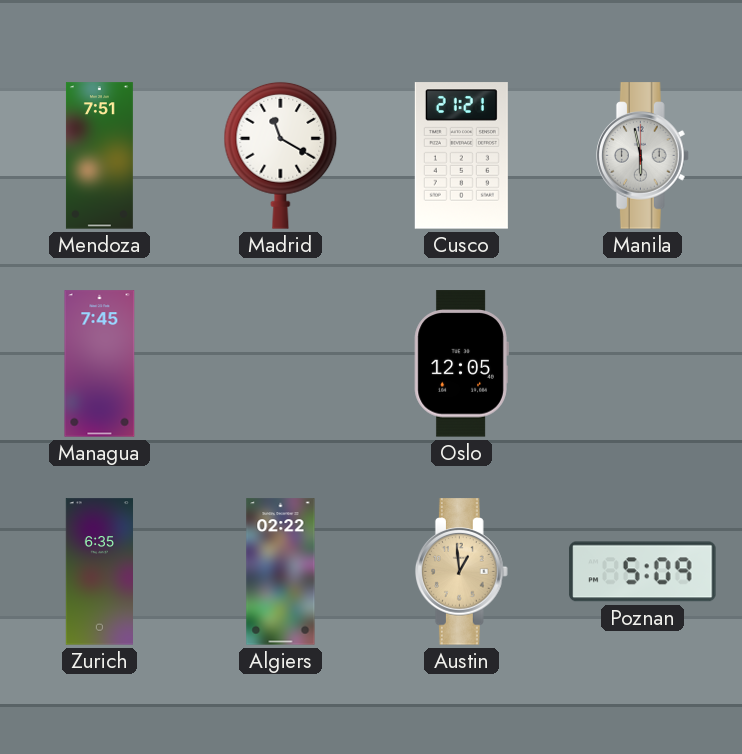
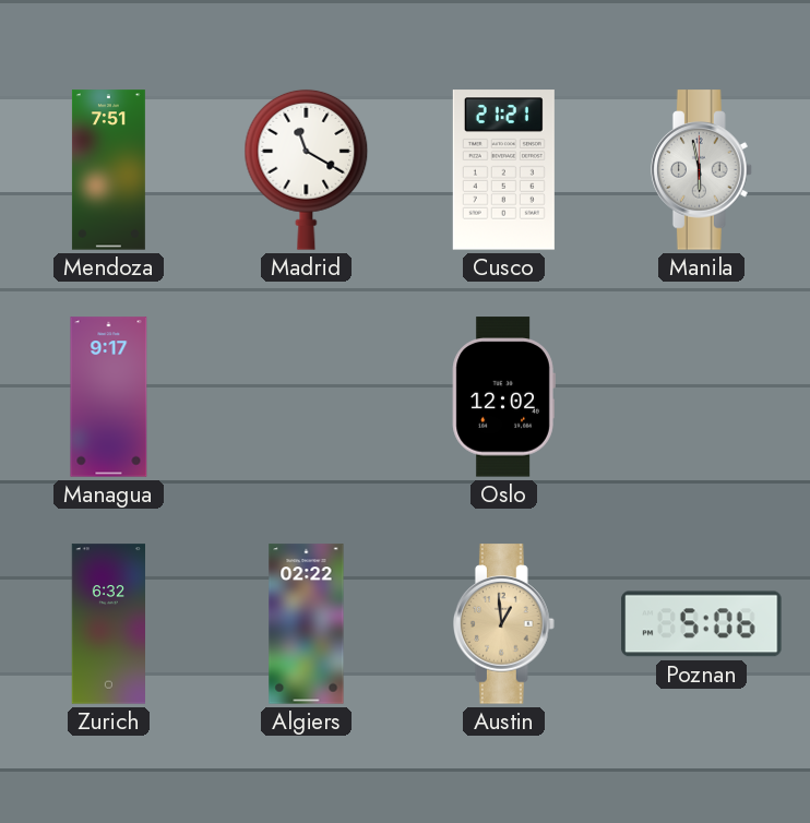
Managua: 7:45 -> 9:17
Oslo: 12:05 -> 12:02
Zurich: 6:35 -> 6:32
Poznan: 5:09 -> 5:06
